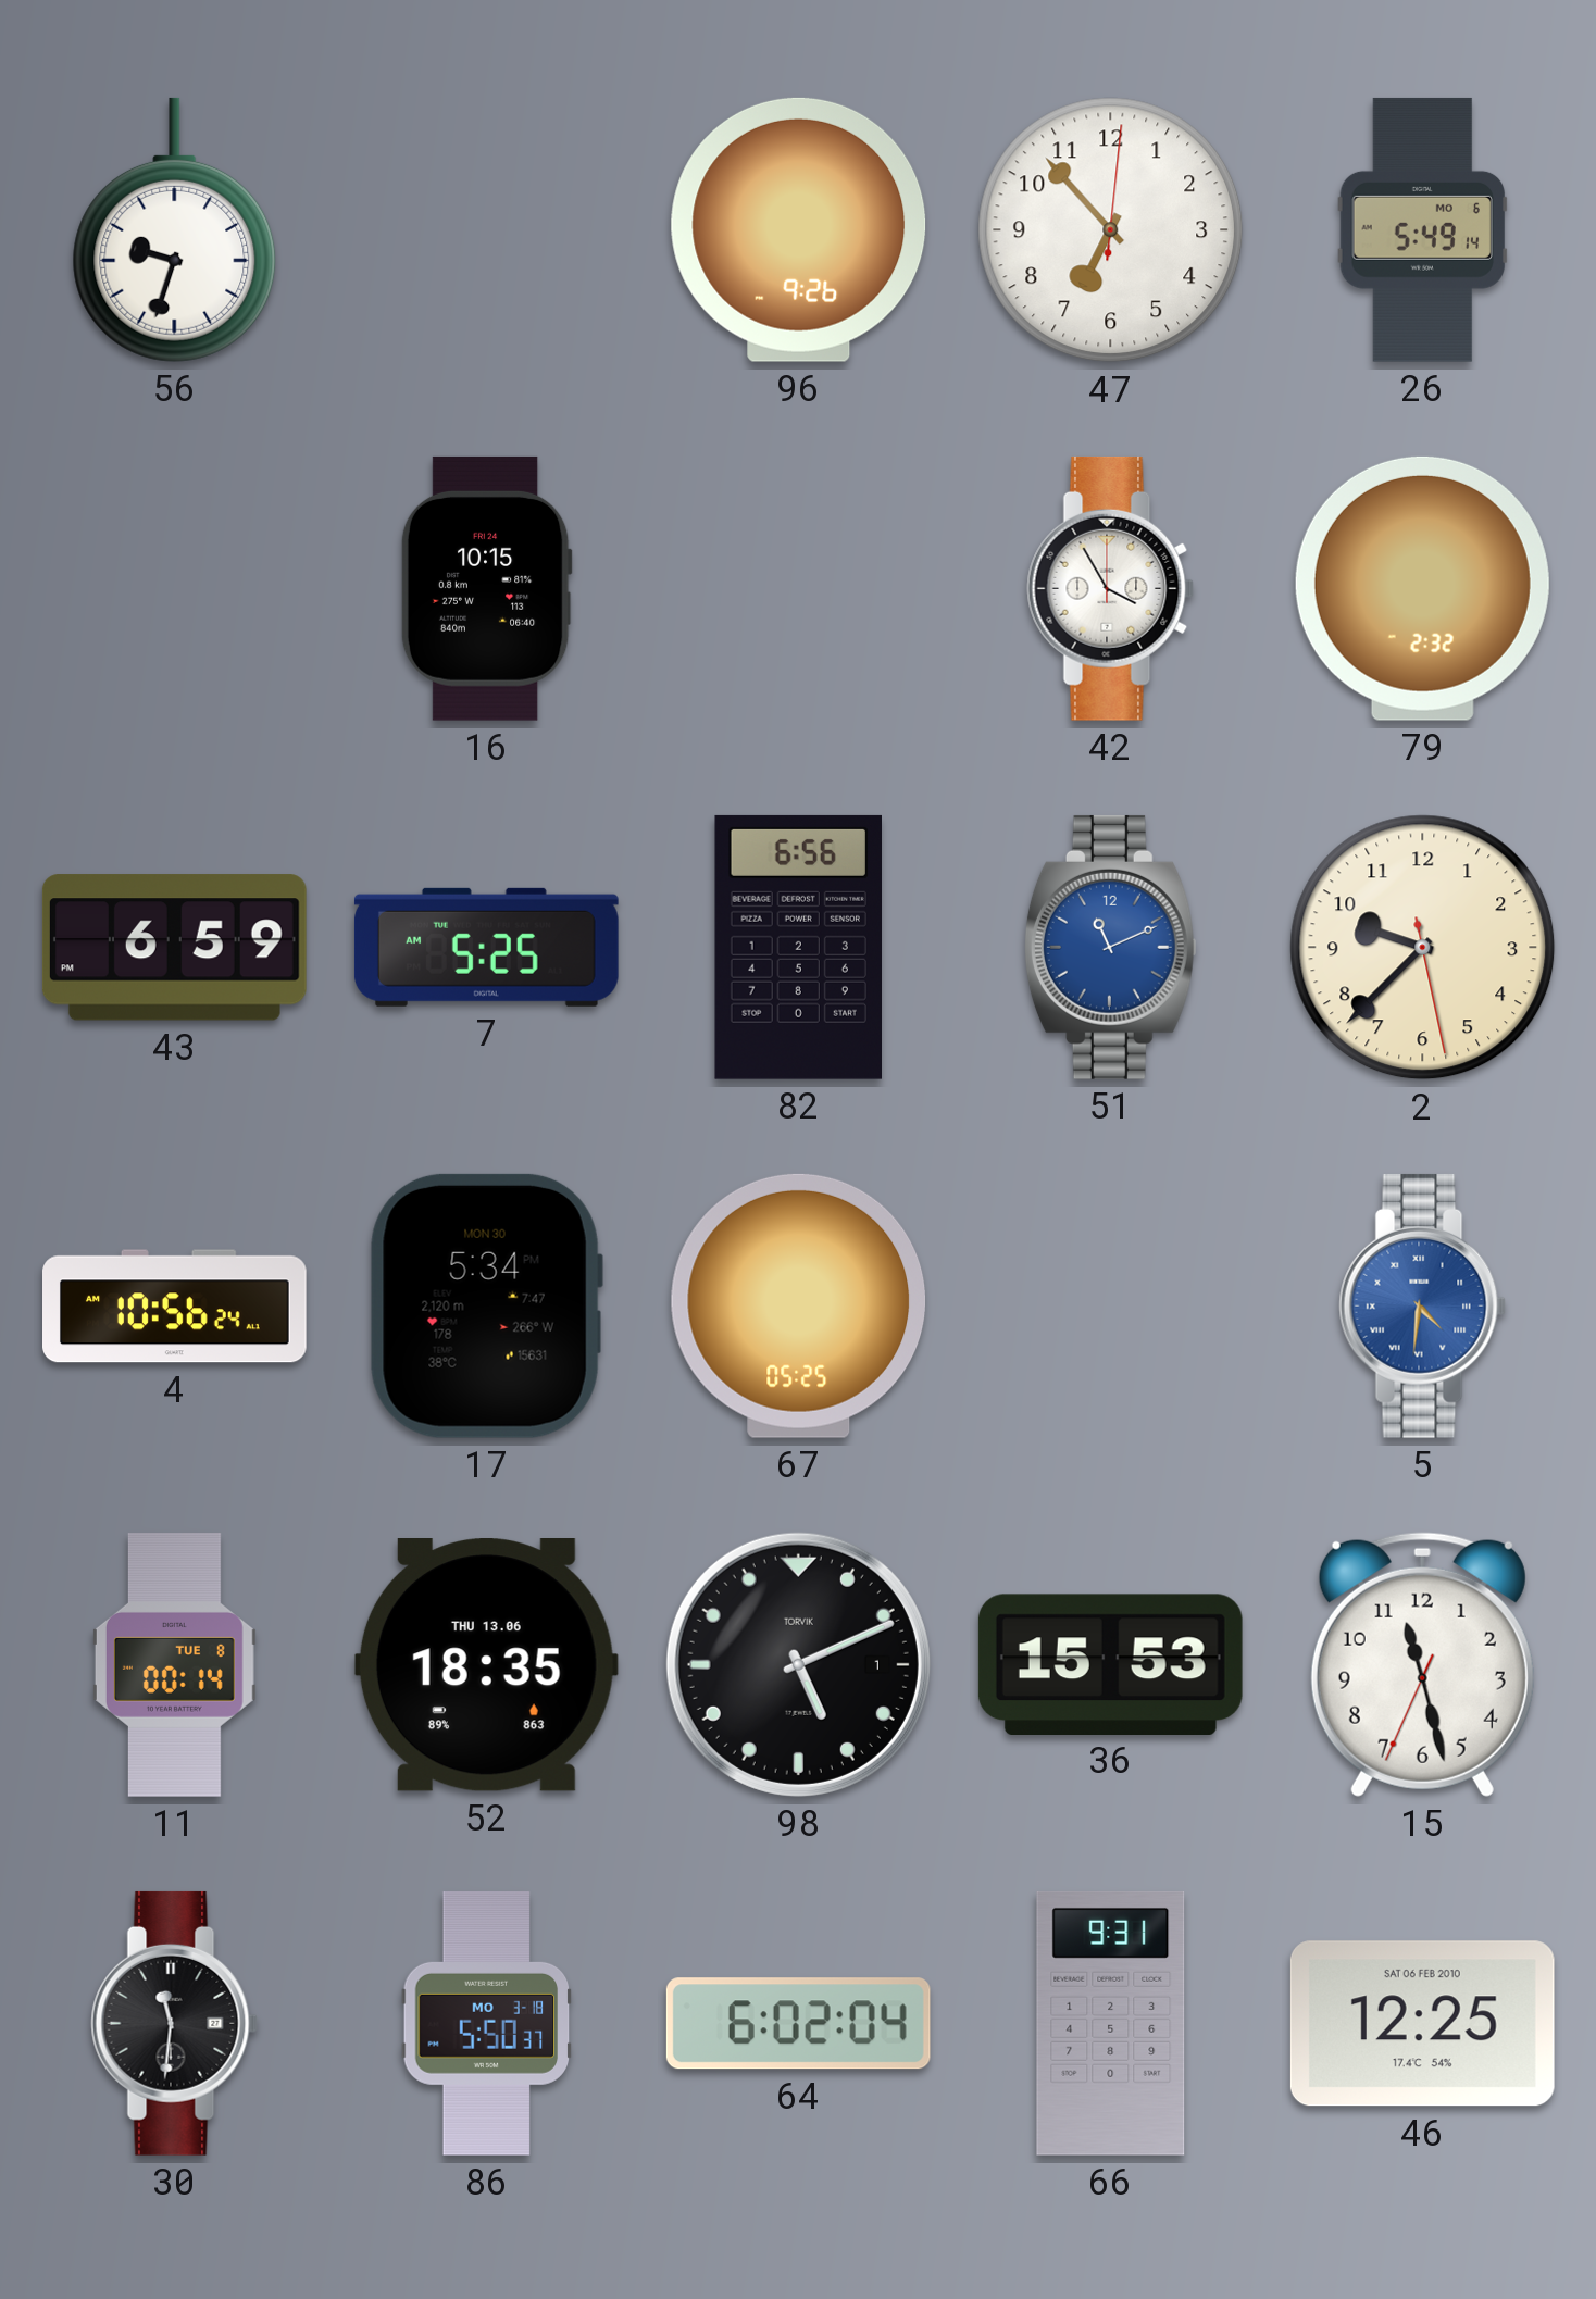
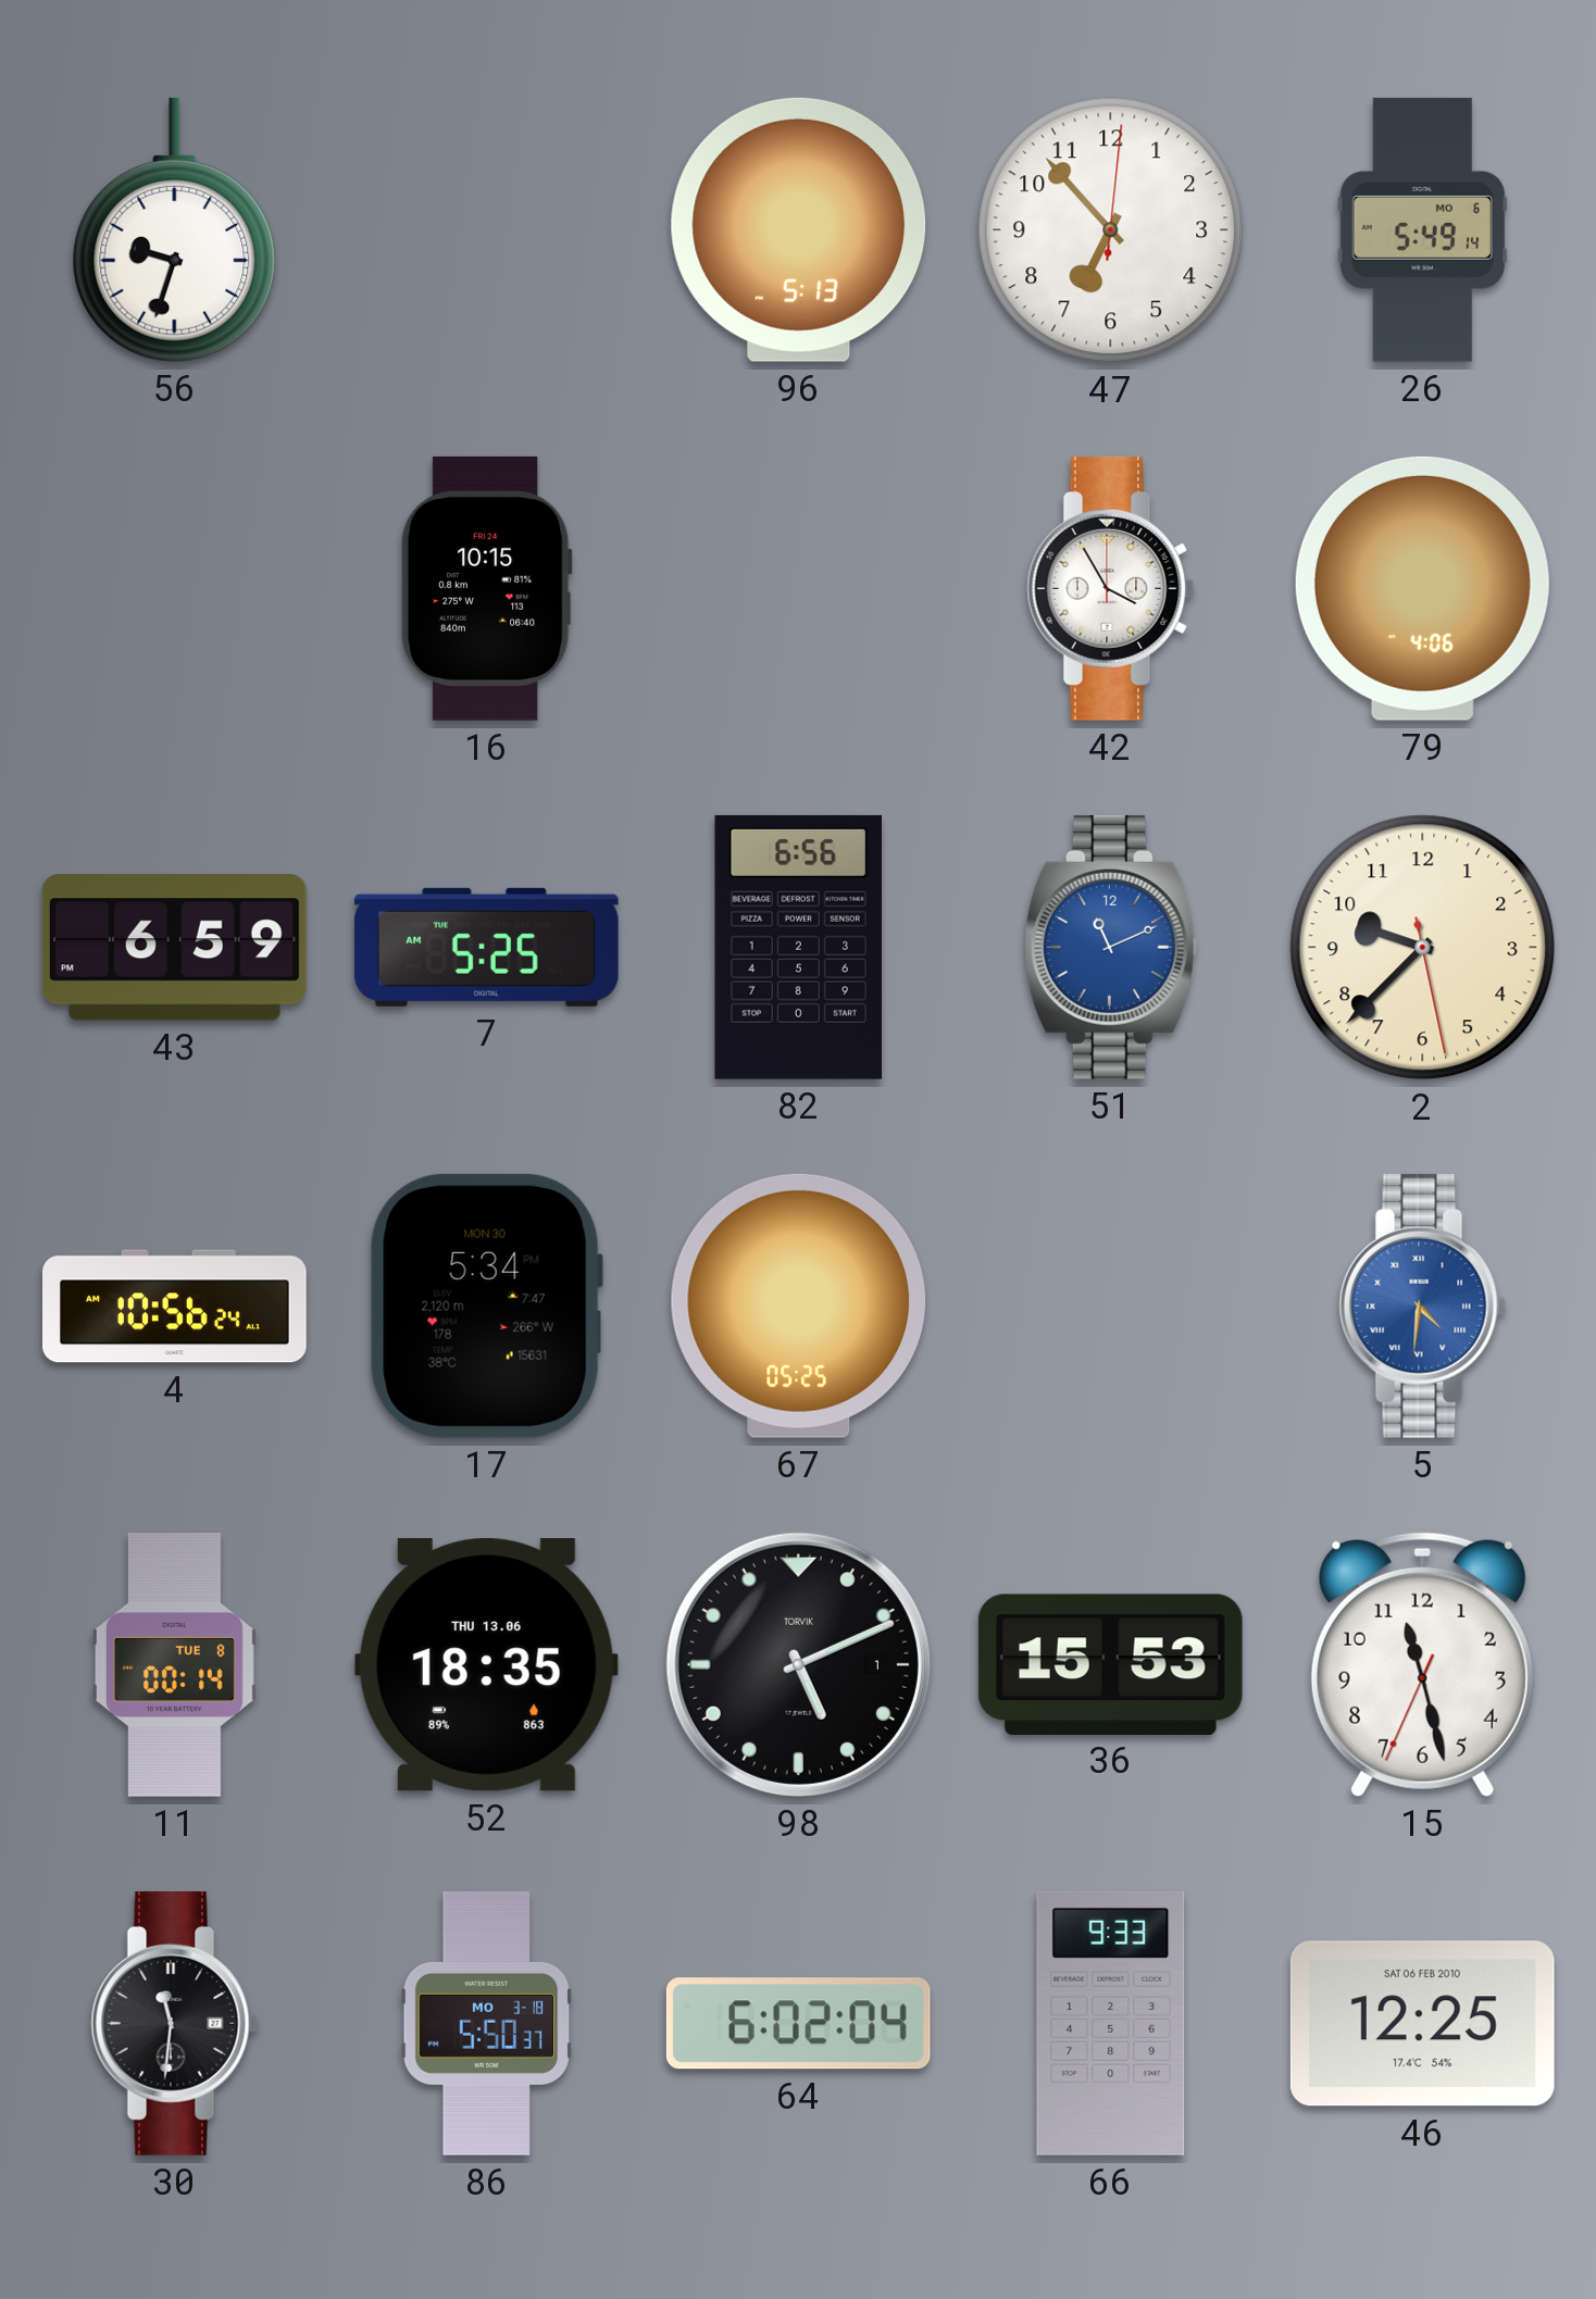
96: 9:26 -> 5:13
79: 2:32 -> 4:06
66: 9:31 -> 9:33
